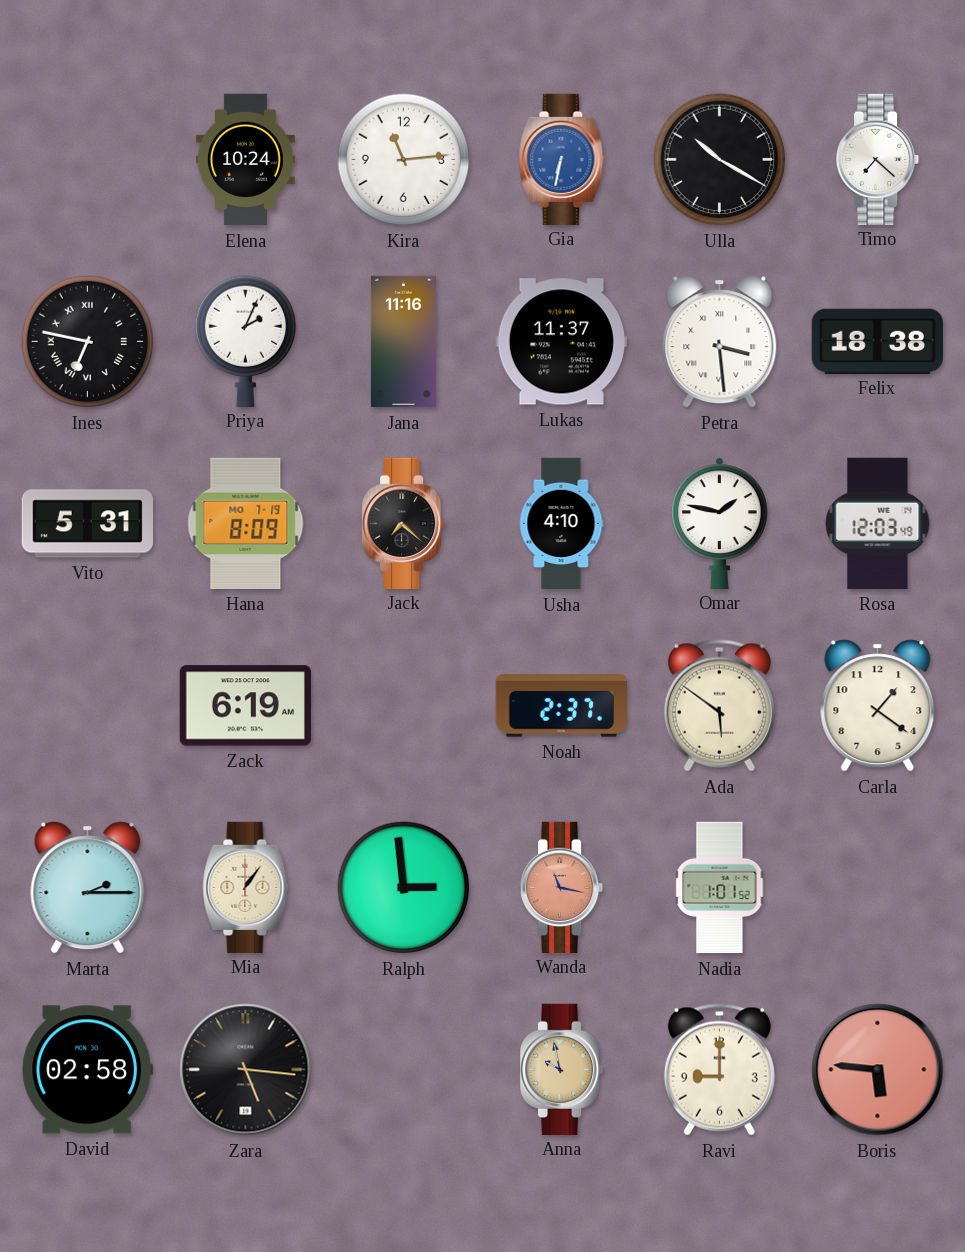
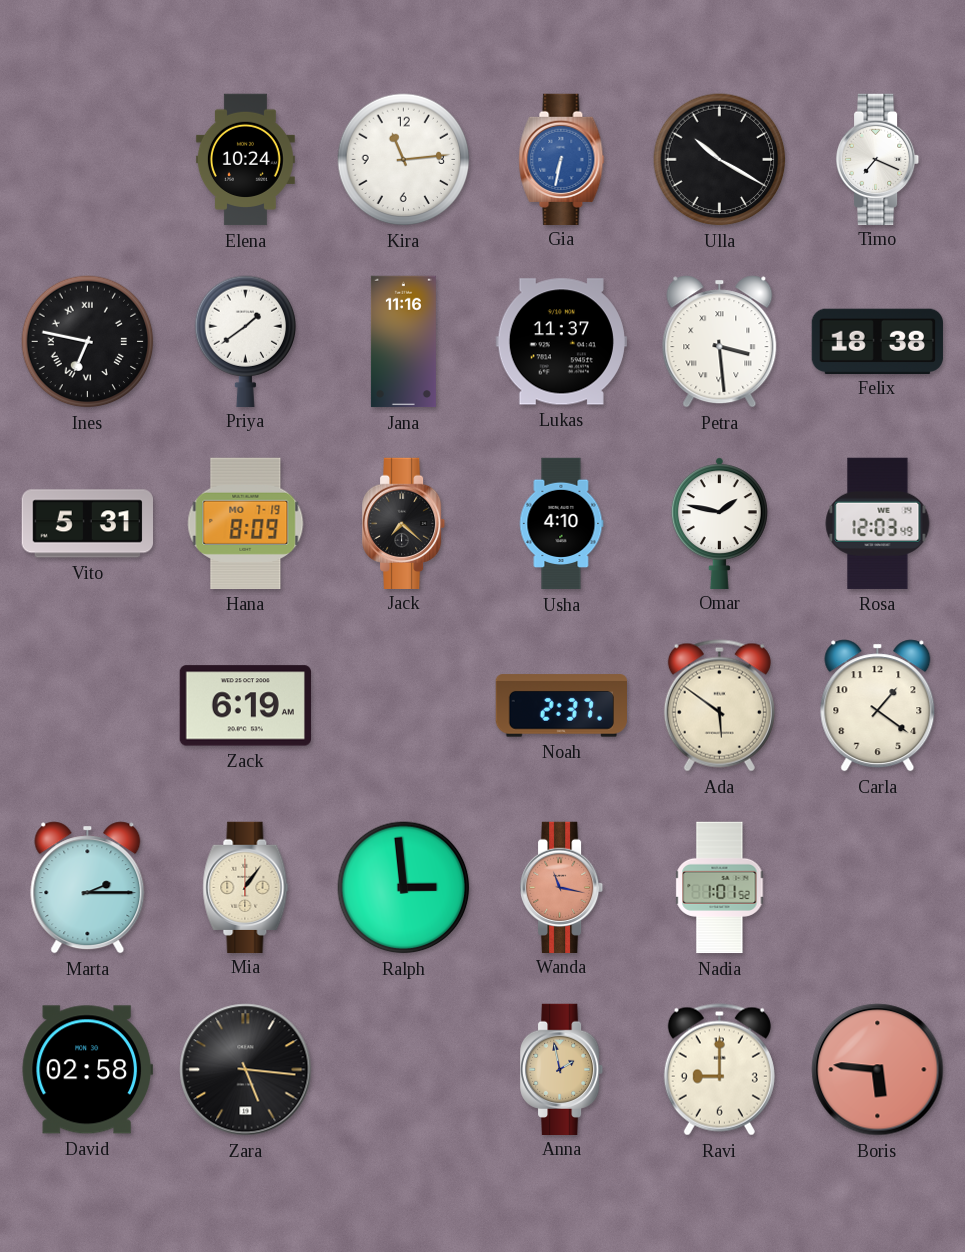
Timo: 7:22 -> 7:19
Priya: 2:04 -> 1:39
Anna: 9:58 -> 1:58
